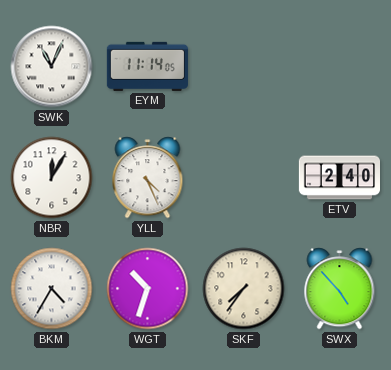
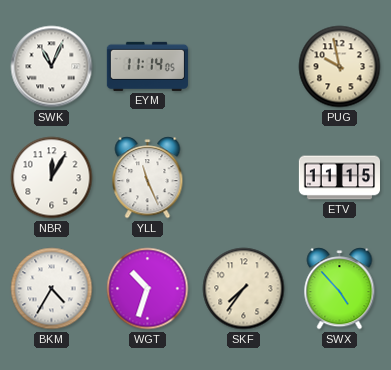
PUG: none -> 9:58
YLL: 4:26 -> 11:26
ETV: 2:40 -> 11:15
